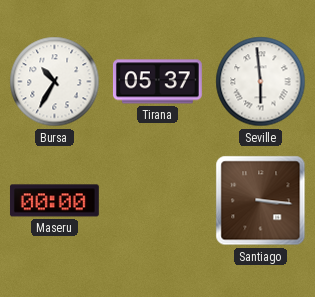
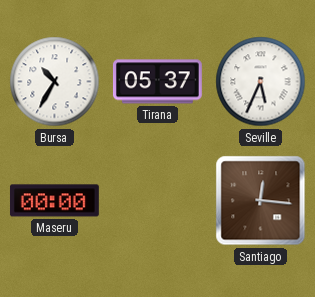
Seville: 5:59 -> 5:34
Santiago: 3:16 -> 12:16
